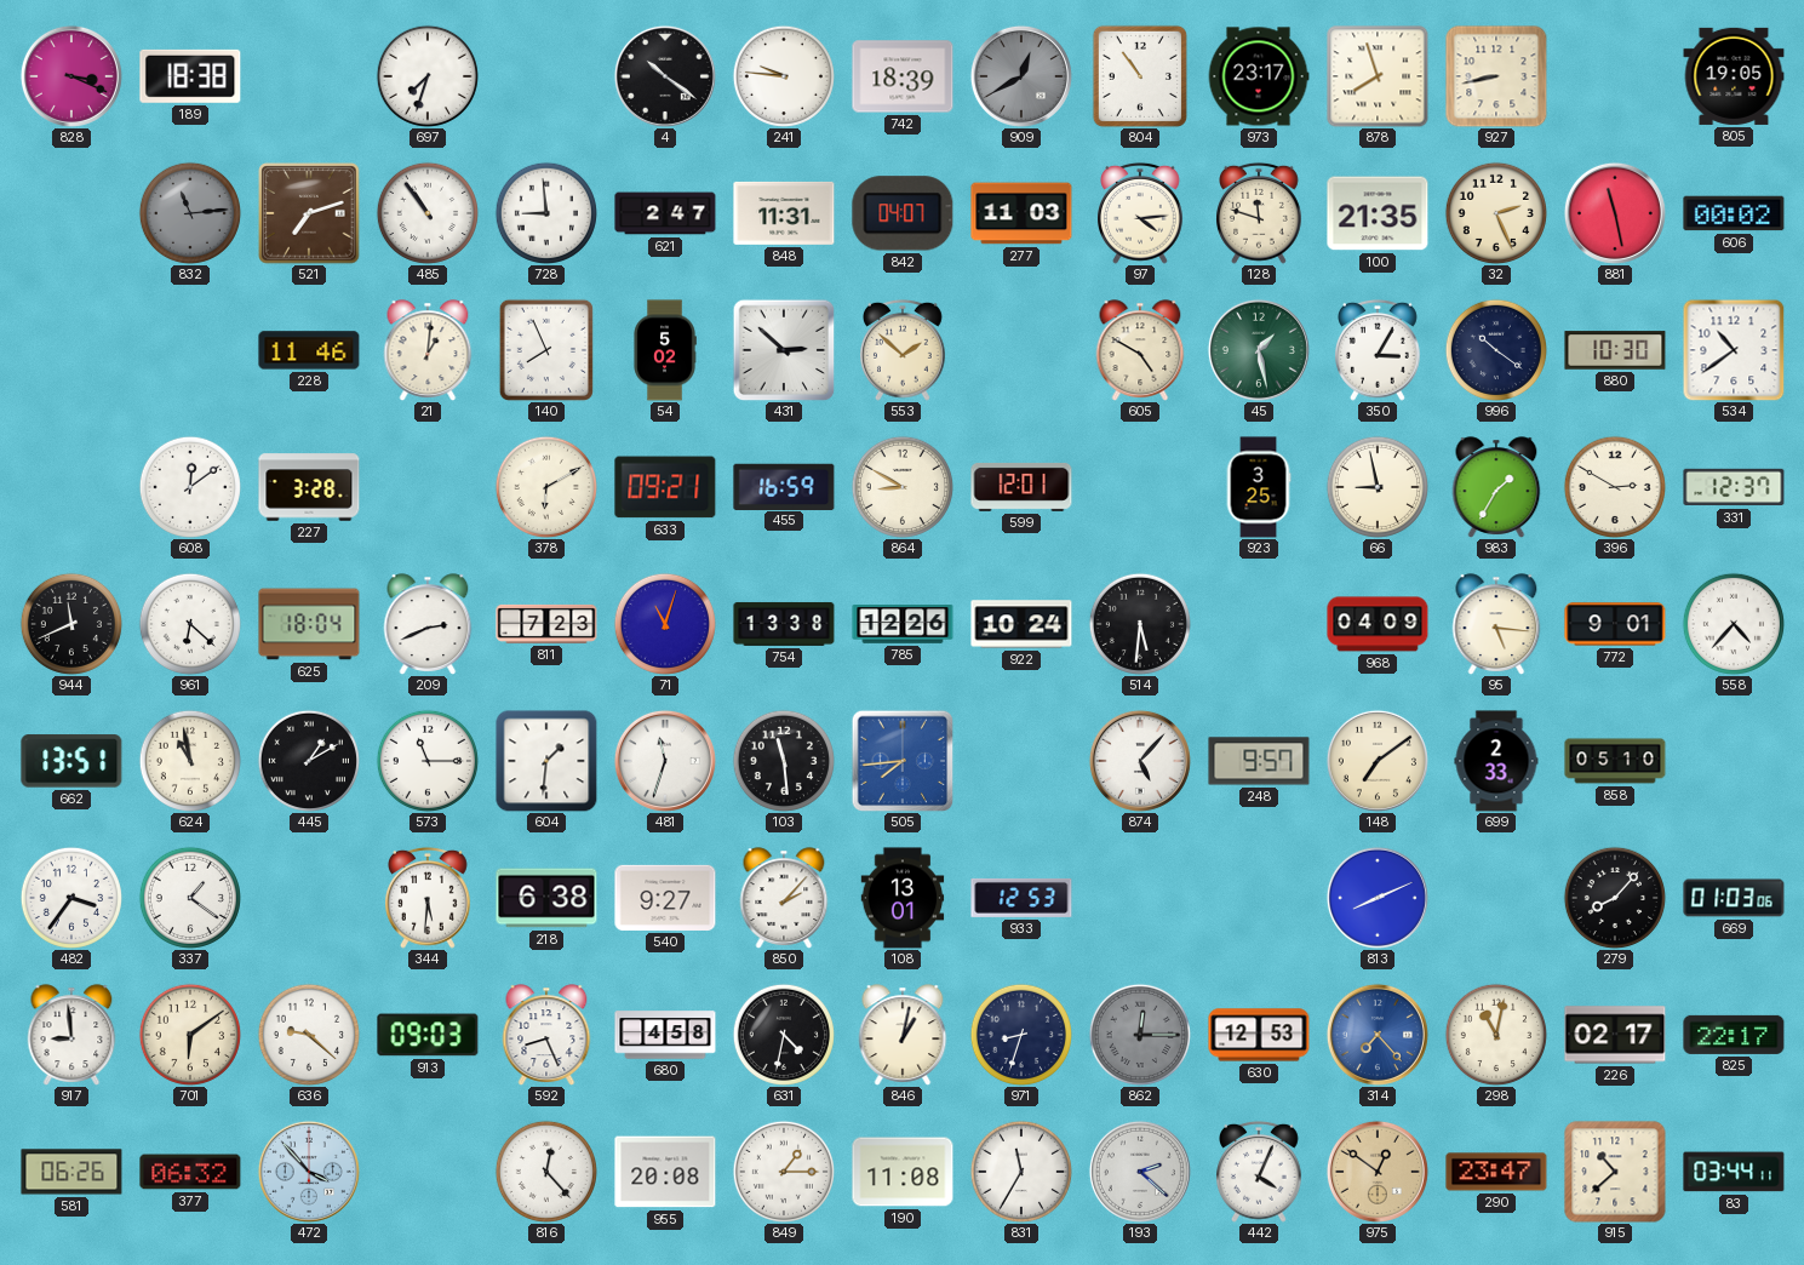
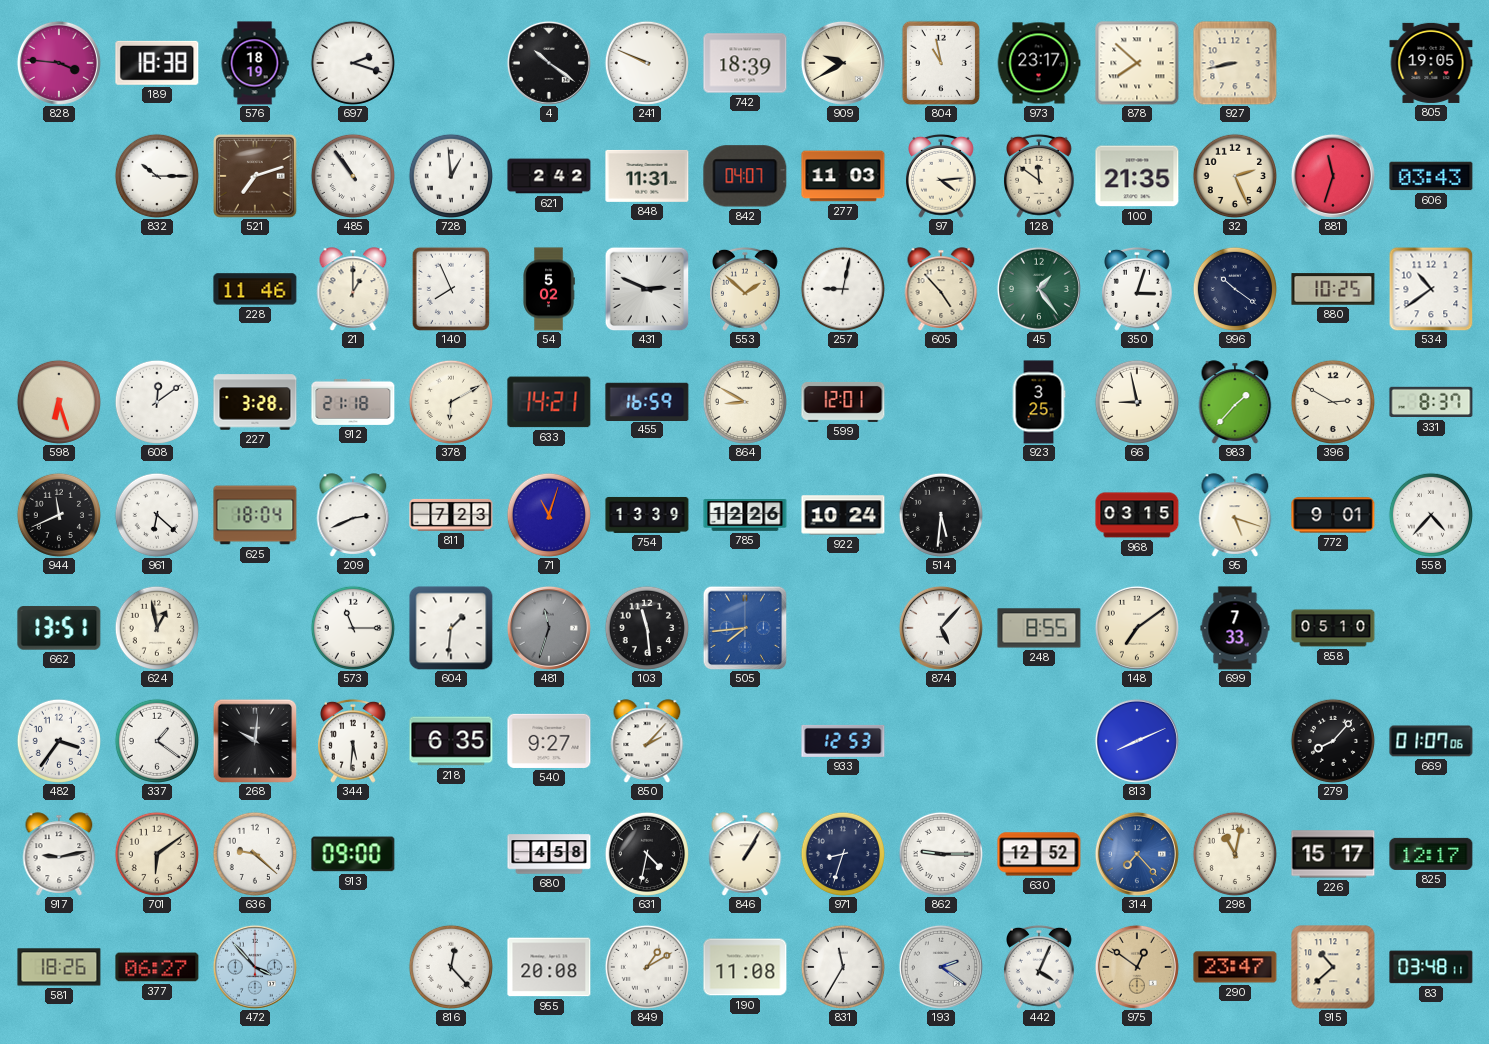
828: 3:19 -> 3:46
576: none -> 18:19
697: 7:33 -> 2:18
241: 9:46 -> 9:49
909: 12:40 -> 9:40
909 dial: grey -> cream
804: 10:54 -> 10:58
878: 7:57 -> 7:52
832: 11:14 -> 10:15
832 dial: grey -> white
728: 8:59 -> 12:59
621: 2:47 -> 2:42
128: 11:48 -> 11:51
881: 11:28 -> 11:33
606: 00:02 -> 03:43
21: 1:01 -> 1:00
431: 2:52 -> 2:49
257: none -> 9:02
605: 4:50 -> 4:53
45: 1:28 -> 1:24
350: 3:05 -> 3:03
880: 10:30 -> 10:25
598: none -> 6:27
912: none -> 21:18
633: 09:21 -> 14:21
983: 1:35 -> 1:37
331: 12:37 -> 8:37
754: 13:38 -> 13:39
968: 04:09 -> 03:15
95: 5:16 -> 5:18
624: 10:58 -> 12:58
445: 1:10 -> none
481 dial: white -> grey
248: 9:57 -> 8:55
699: 2:33 -> 7:33
268: none -> 10:01
218: 6:38 -> 6:35
108: 13:01 -> none
669: 01:03 -> 01:07
917: 8:59 -> 9:13
913: 09:03 -> 09:00
592: 8:26 -> none
846: 1:02 -> 1:05
862: 12:15 -> 9:15
862 dial: grey -> white
630: 12:53 -> 12:52
226: 02:17 -> 15:17
825: 22:17 -> 12:17
581: 06:26 -> 18:26
377: 06:32 -> 06:27
849: 1:15 -> 1:10
193: 2:22 -> 2:21
83: 03:44 -> 03:48
